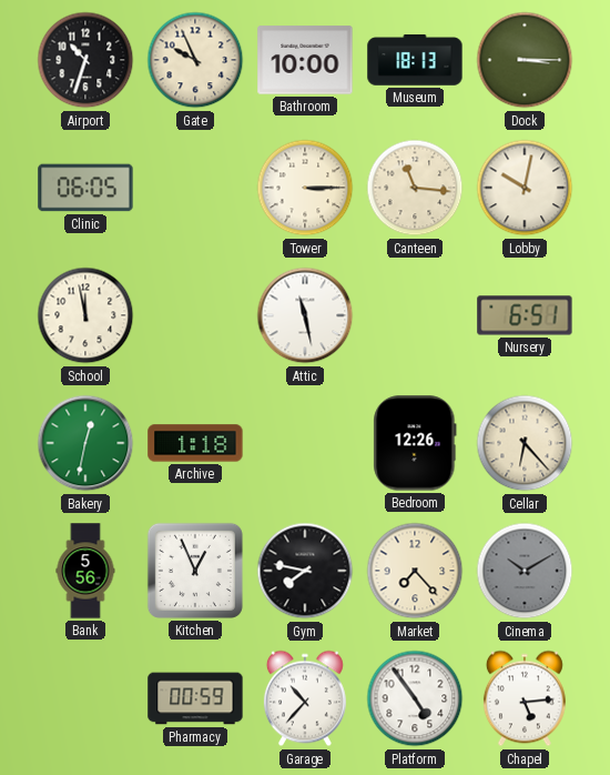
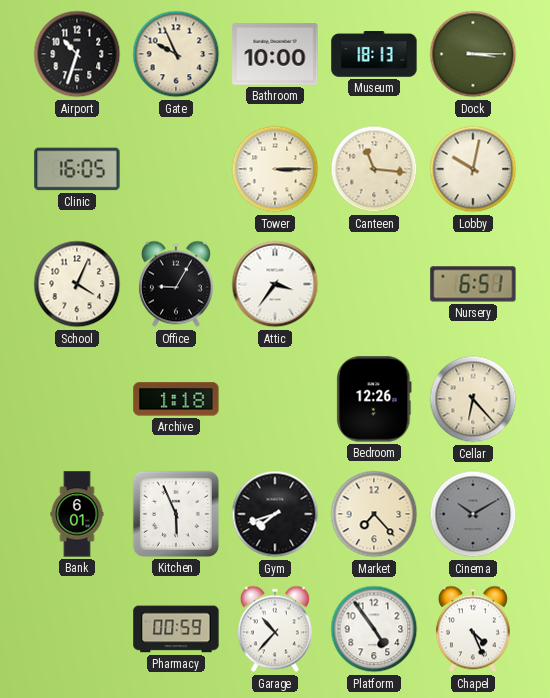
Clinic: 06:05 -> 16:05
School: 11:58 -> 4:04
Office: none -> 9:05
Attic: 11:28 -> 3:36
Bakery: 12:32 -> none
Bank: 5:56 -> 6:01
Kitchen: 12:56 -> 5:56
Gym: 7:47 -> 7:42
Chapel: 5:14 -> 4:26
